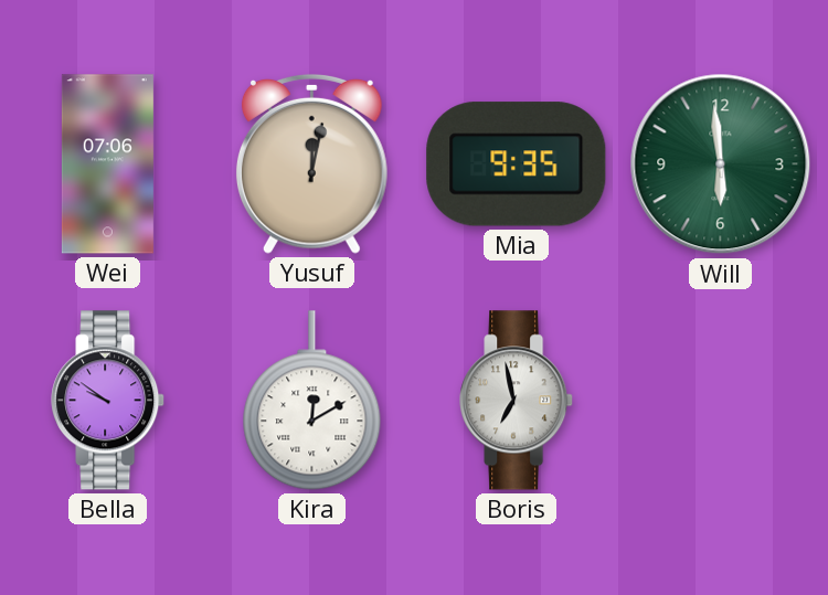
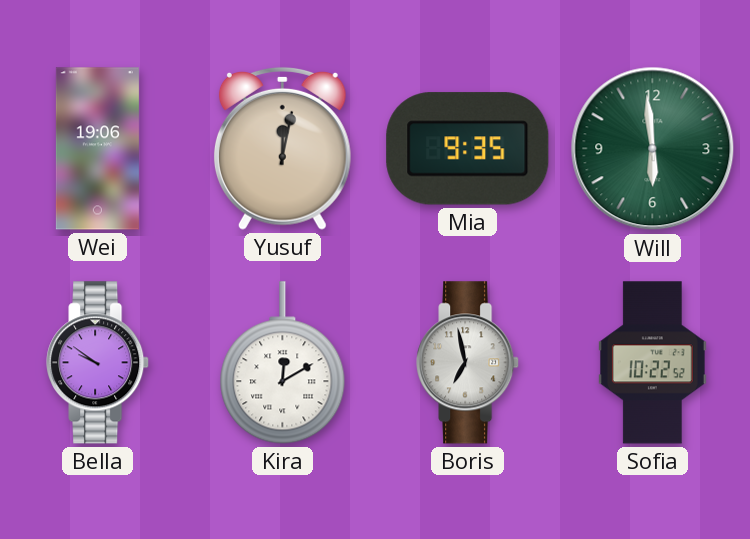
Wei: 07:06 -> 19:06
Sofia: none -> 10:22
